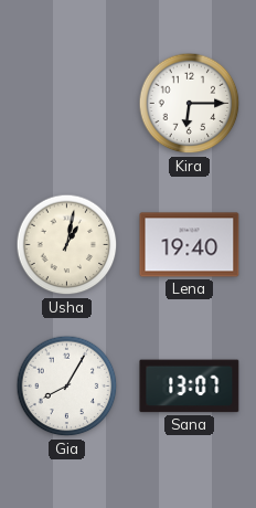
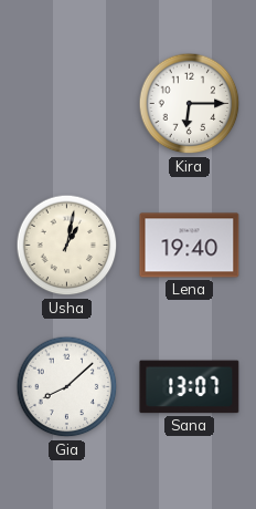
Gia: 8:05 -> 8:08
